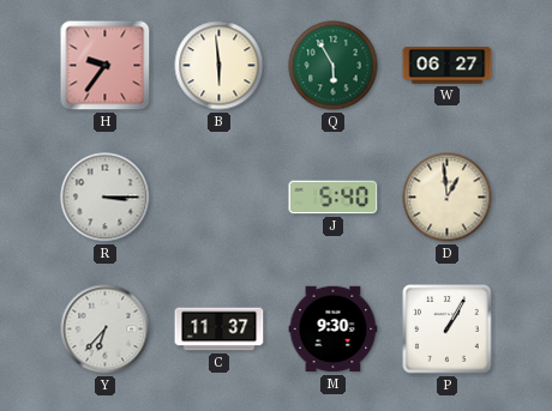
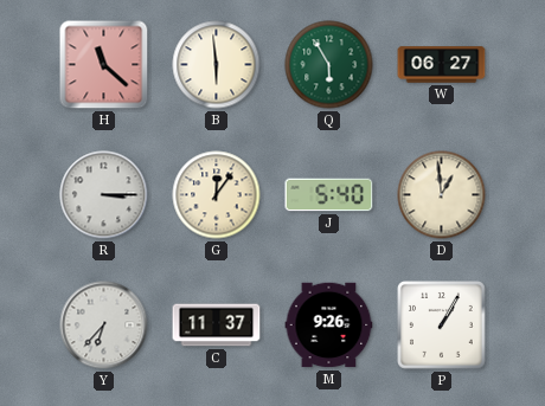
H: 9:36 -> 11:22
G: none -> 12:06
M: 9:30 -> 9:26
